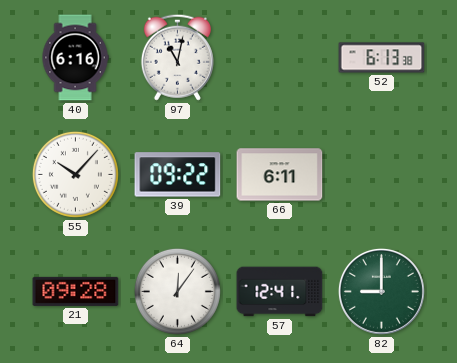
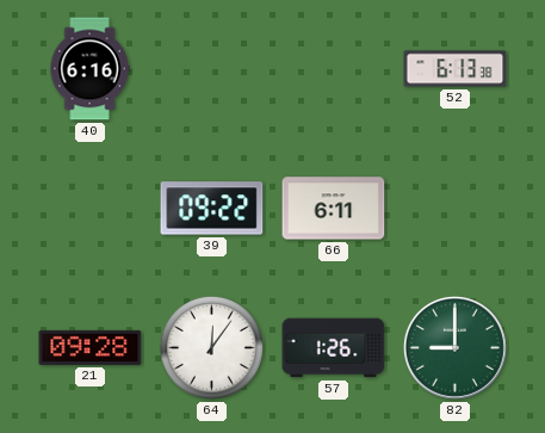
97: 11:02 -> none
55: 10:07 -> none
57: 12:41 -> 1:26
